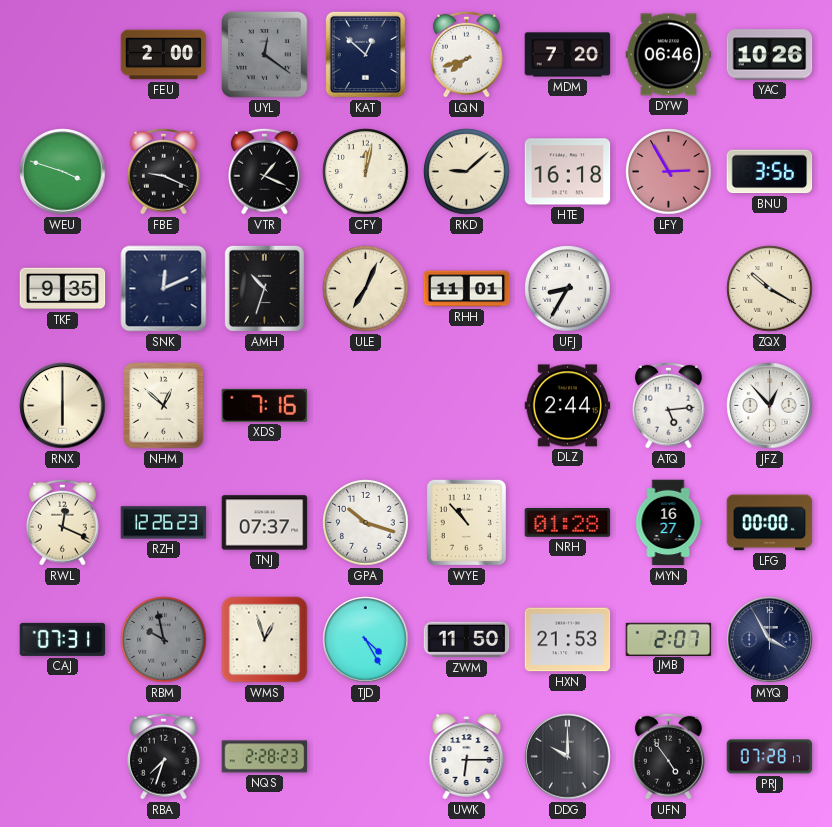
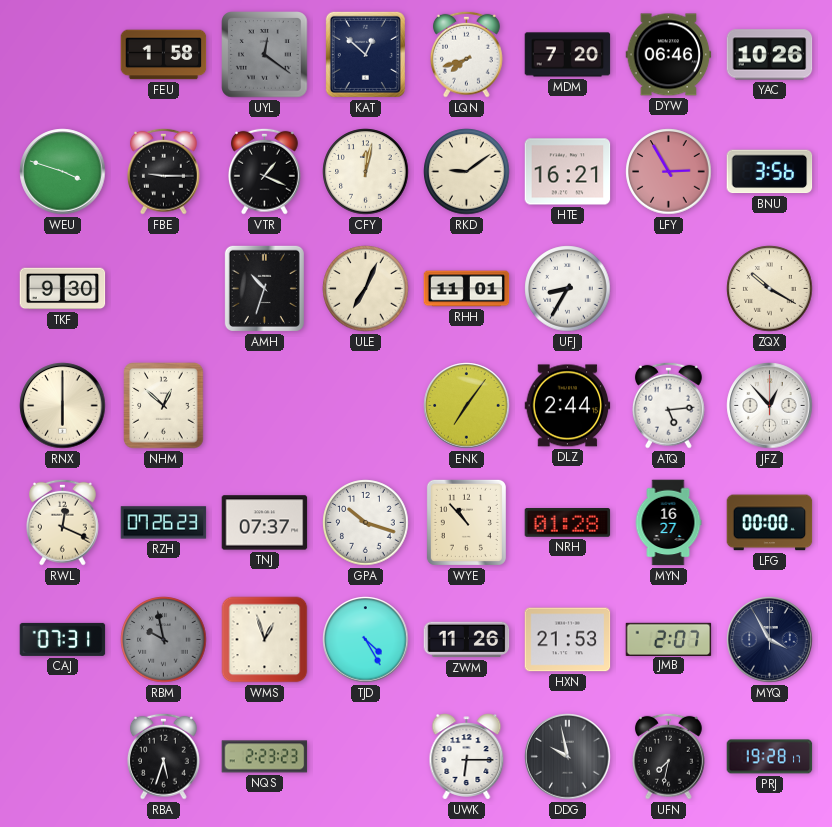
FEU: 2:00 -> 1:58
FBE: 9:19 -> 9:15
RKD: 9:08 -> 9:09
HTE: 16:18 -> 16:21
TKF: 9:35 -> 9:30
SNK: 12:11 -> none
XDS: 7:16 -> none
ENK: none -> 7:06
RZH: 12:26 -> 07:26
ZWM: 11:50 -> 11:26
RBA: 7:33 -> 5:33
NQS: 2:28 -> 2:23
DDG: 10:00 -> 9:58
UFN: 4:54 -> 7:32
PRJ: 07:28 -> 19:28
